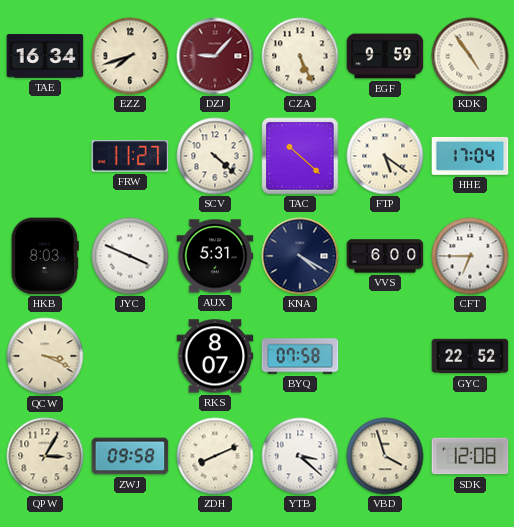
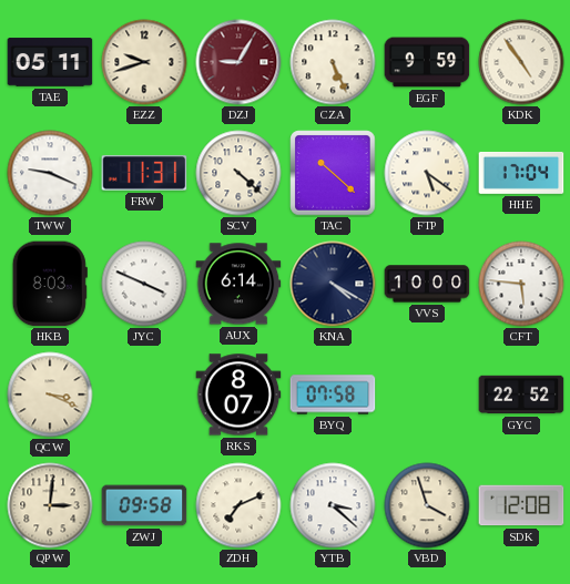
TAE: 16:34 -> 05:11
EZZ: 7:42 -> 9:42
DZJ: 9:07 -> 9:05
TWW: none -> 9:19
FRW: 11:27 -> 11:31
AUX: 5:31 -> 6:14
VVS: 6:00 -> 10:00
CFT: 6:45 -> 5:46
QPW: 3:05 -> 3:01
ZDH: 8:11 -> 7:11
